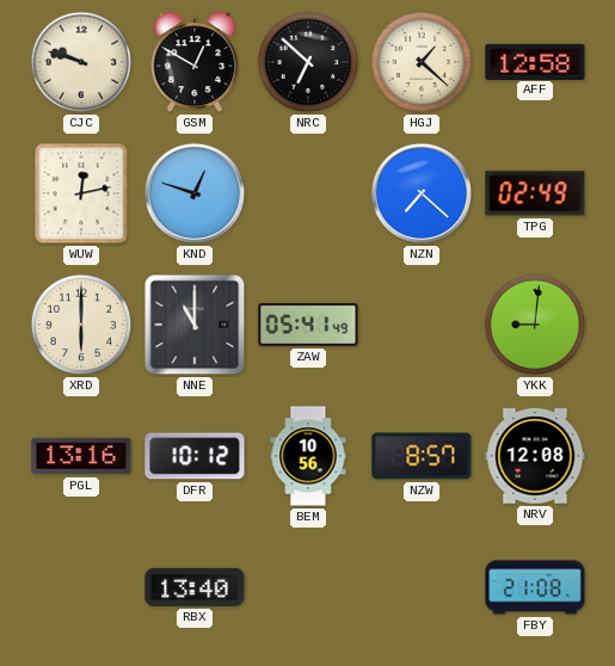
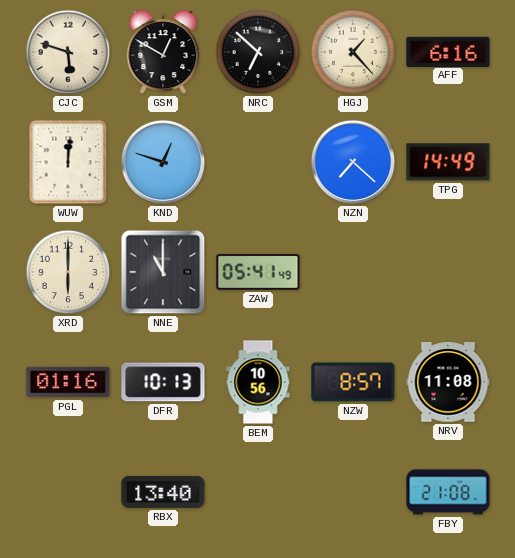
CJC: 9:48 -> 5:48
HGJ: 1:22 -> 1:23
AFF: 12:58 -> 6:16
WUW: 12:13 -> 12:01
TPG: 02:49 -> 14:49
YKK: 9:01 -> none
PGL: 13:16 -> 01:16
DFR: 10:12 -> 10:13
NRV: 12:08 -> 11:08
